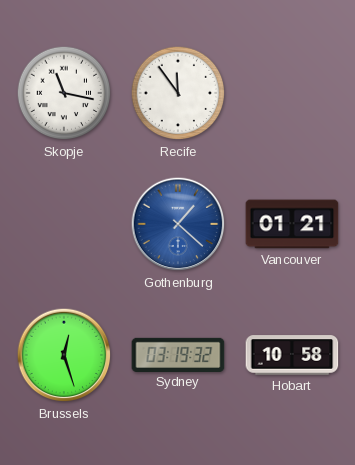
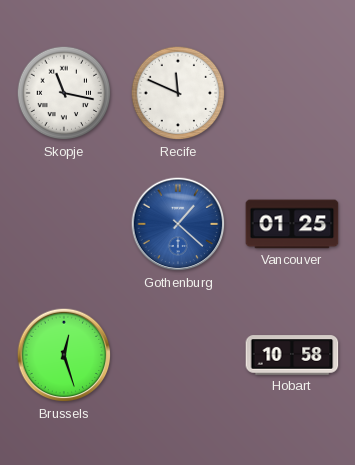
Recife: 11:54 -> 11:49
Vancouver: 01:21 -> 01:25
Sydney: 03:19 -> none
